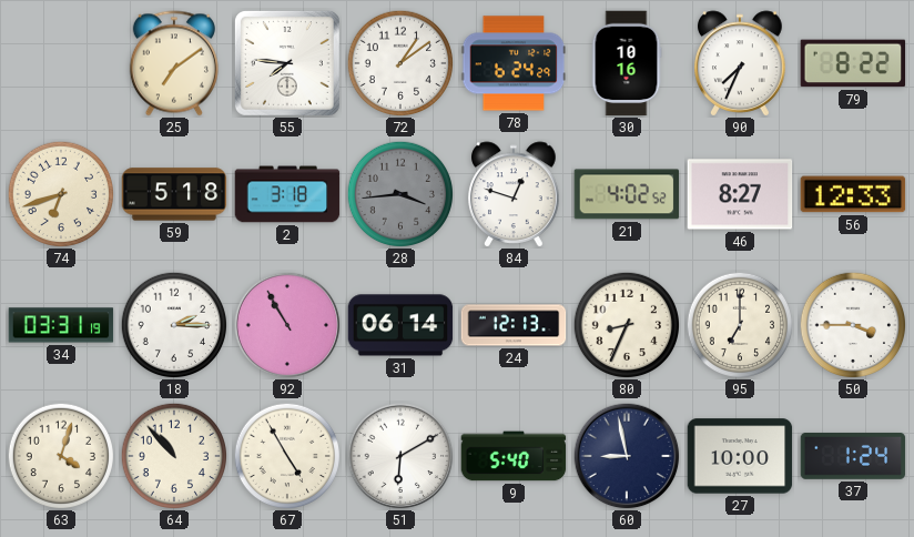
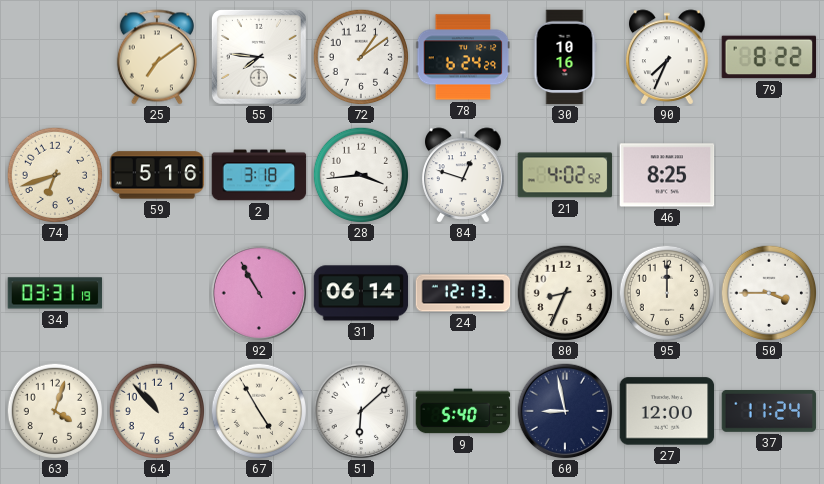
59: 5:18 -> 5:16
28 dial: grey -> white
46: 8:27 -> 8:25
56: 12:33 -> none
18: 2:15 -> none
95: 7:00 -> 12:00
51: 6:10 -> 6:08
27: 10:00 -> 12:00
37: 1:24 -> 11:24
